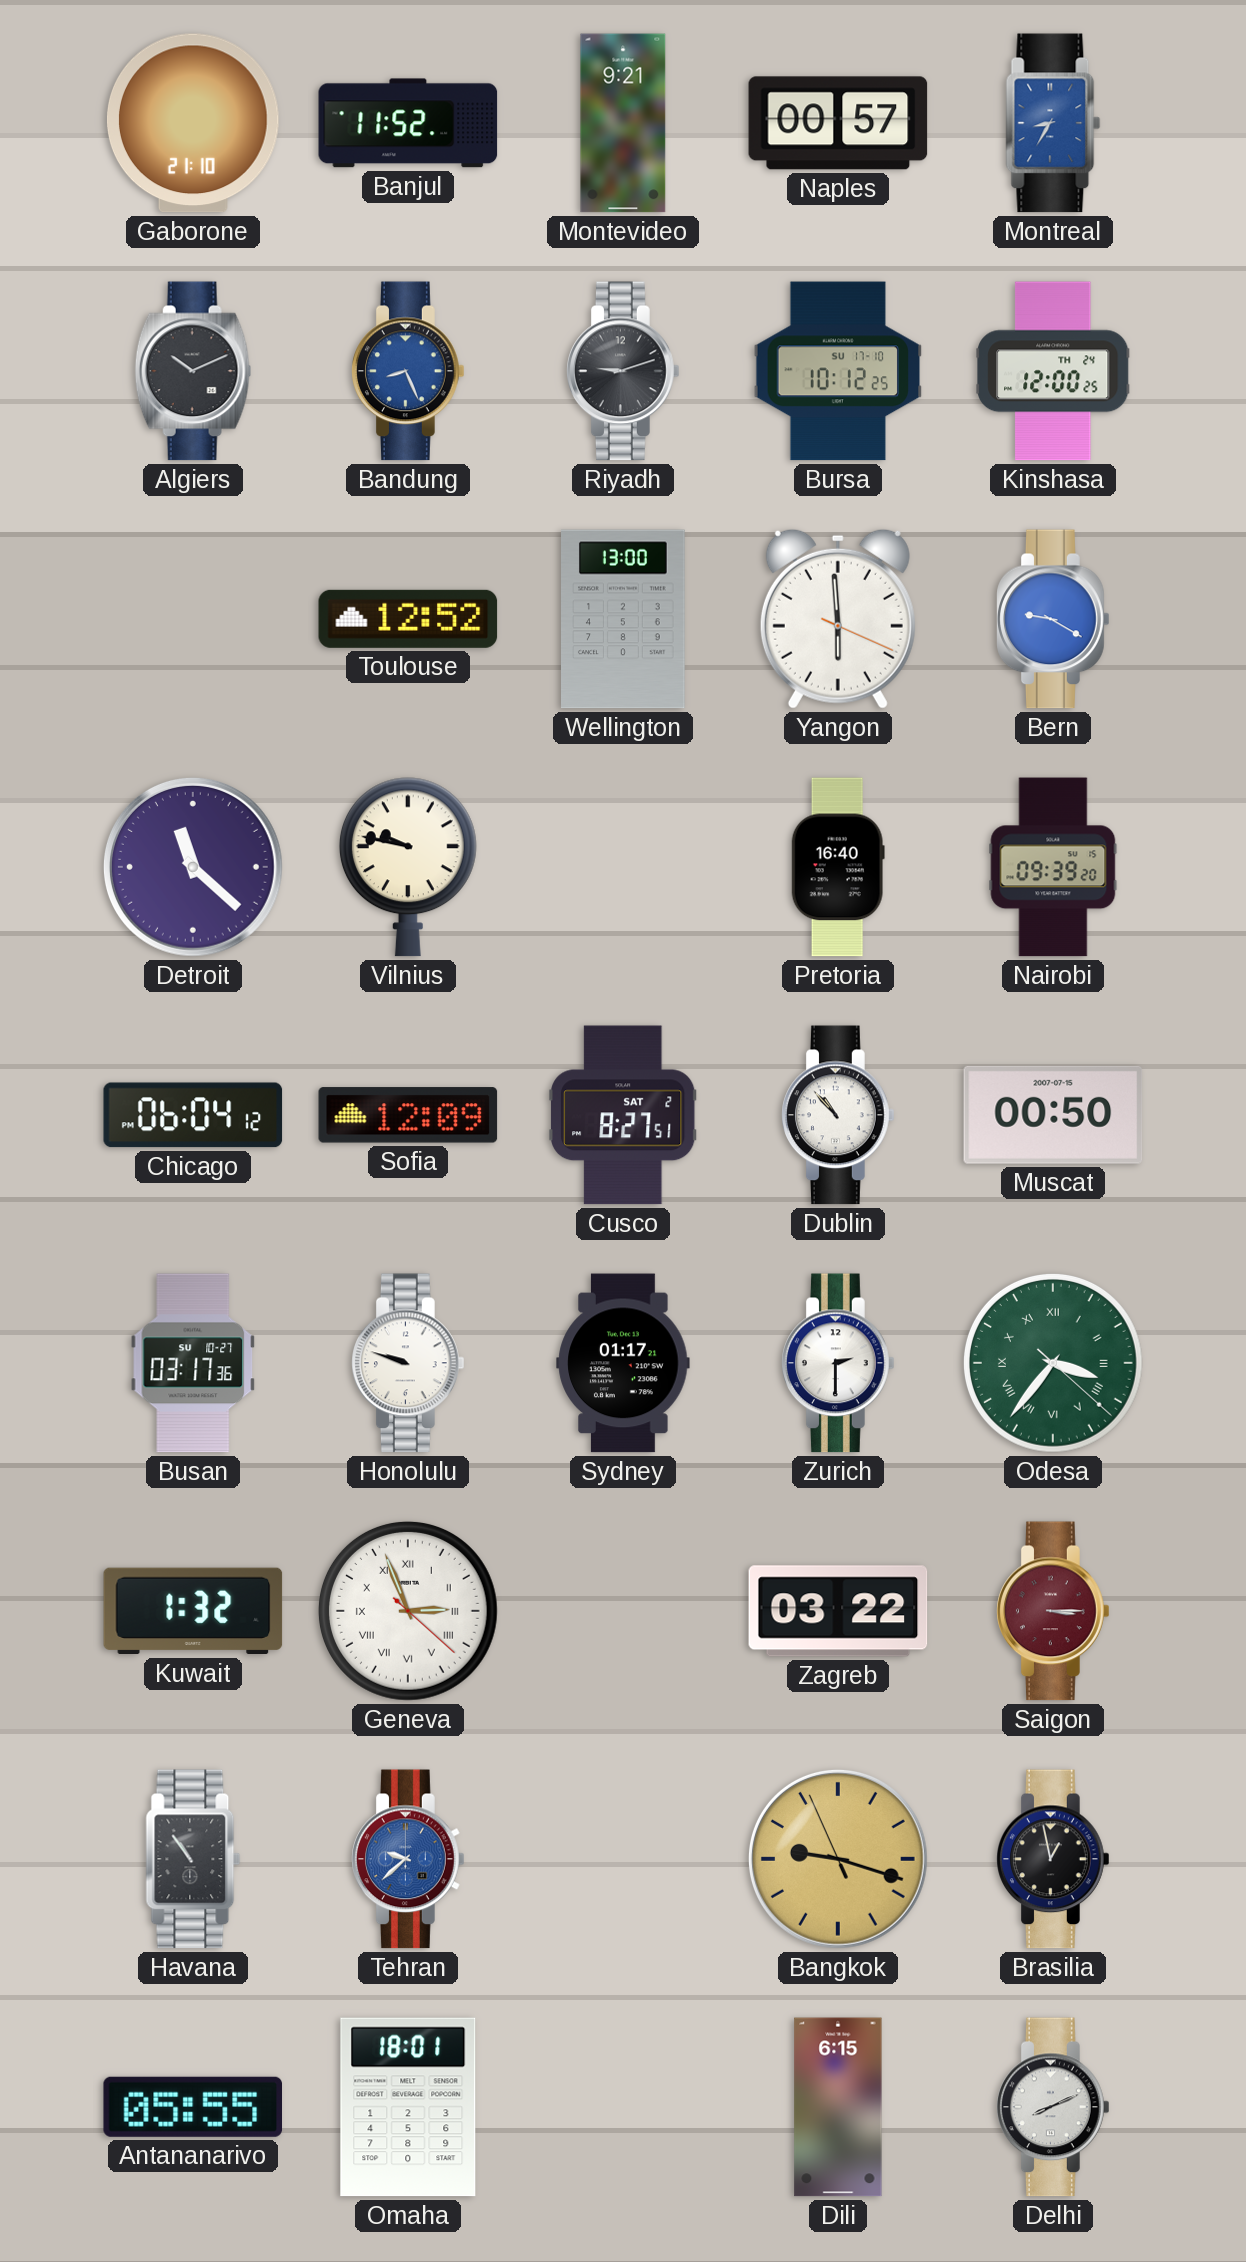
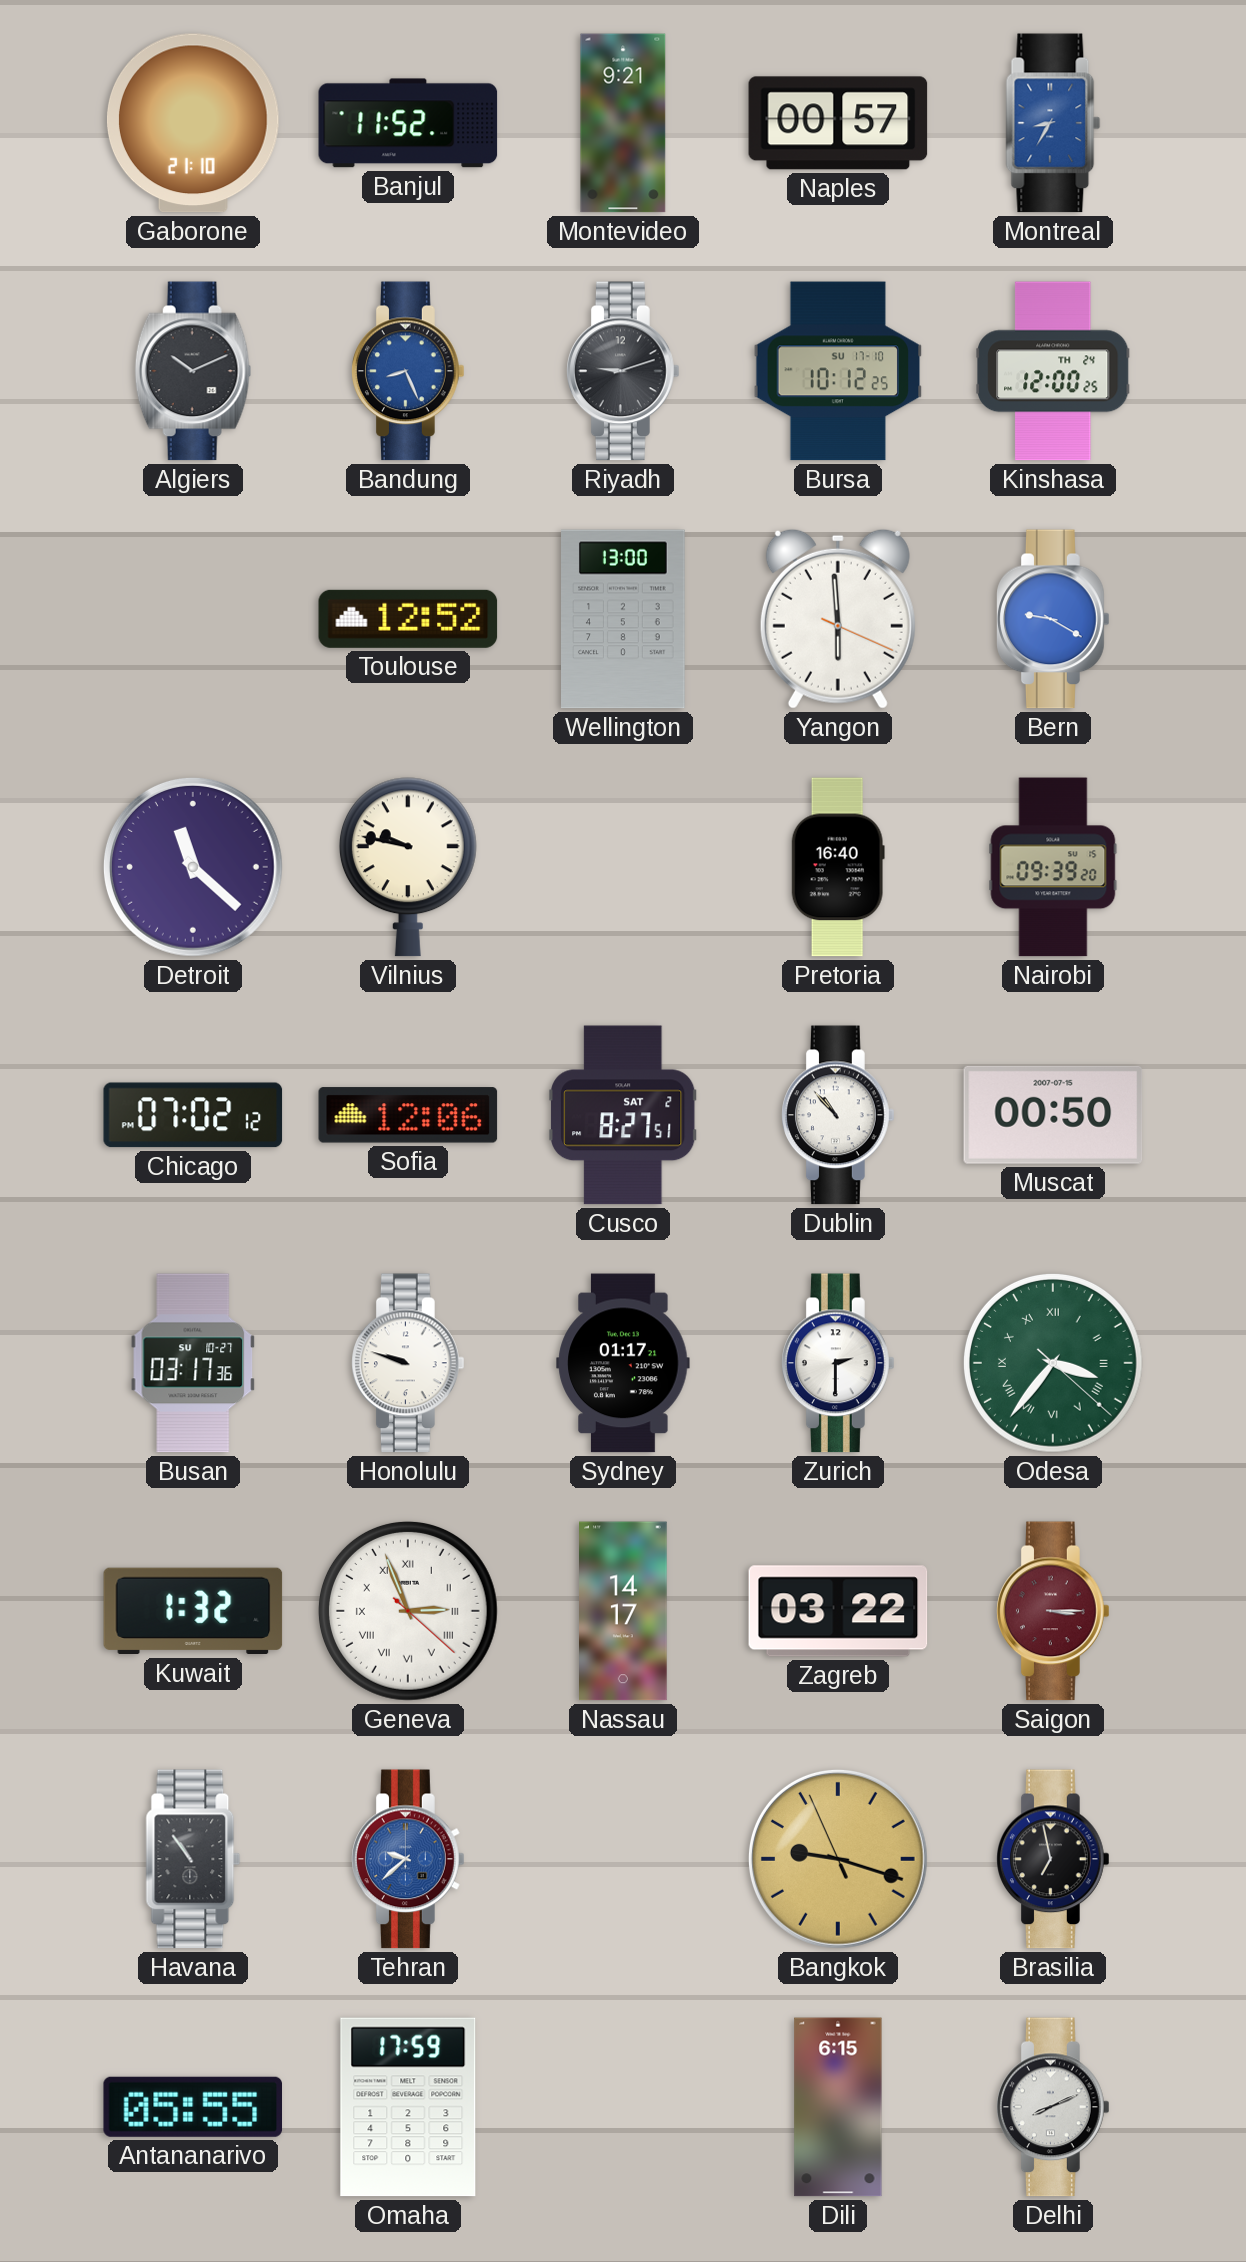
Chicago: 06:04 -> 07:02
Sofia: 12:09 -> 12:06
Nassau: none -> 14:17
Brasilia: 12:58 -> 6:58
Omaha: 18:01 -> 17:59
